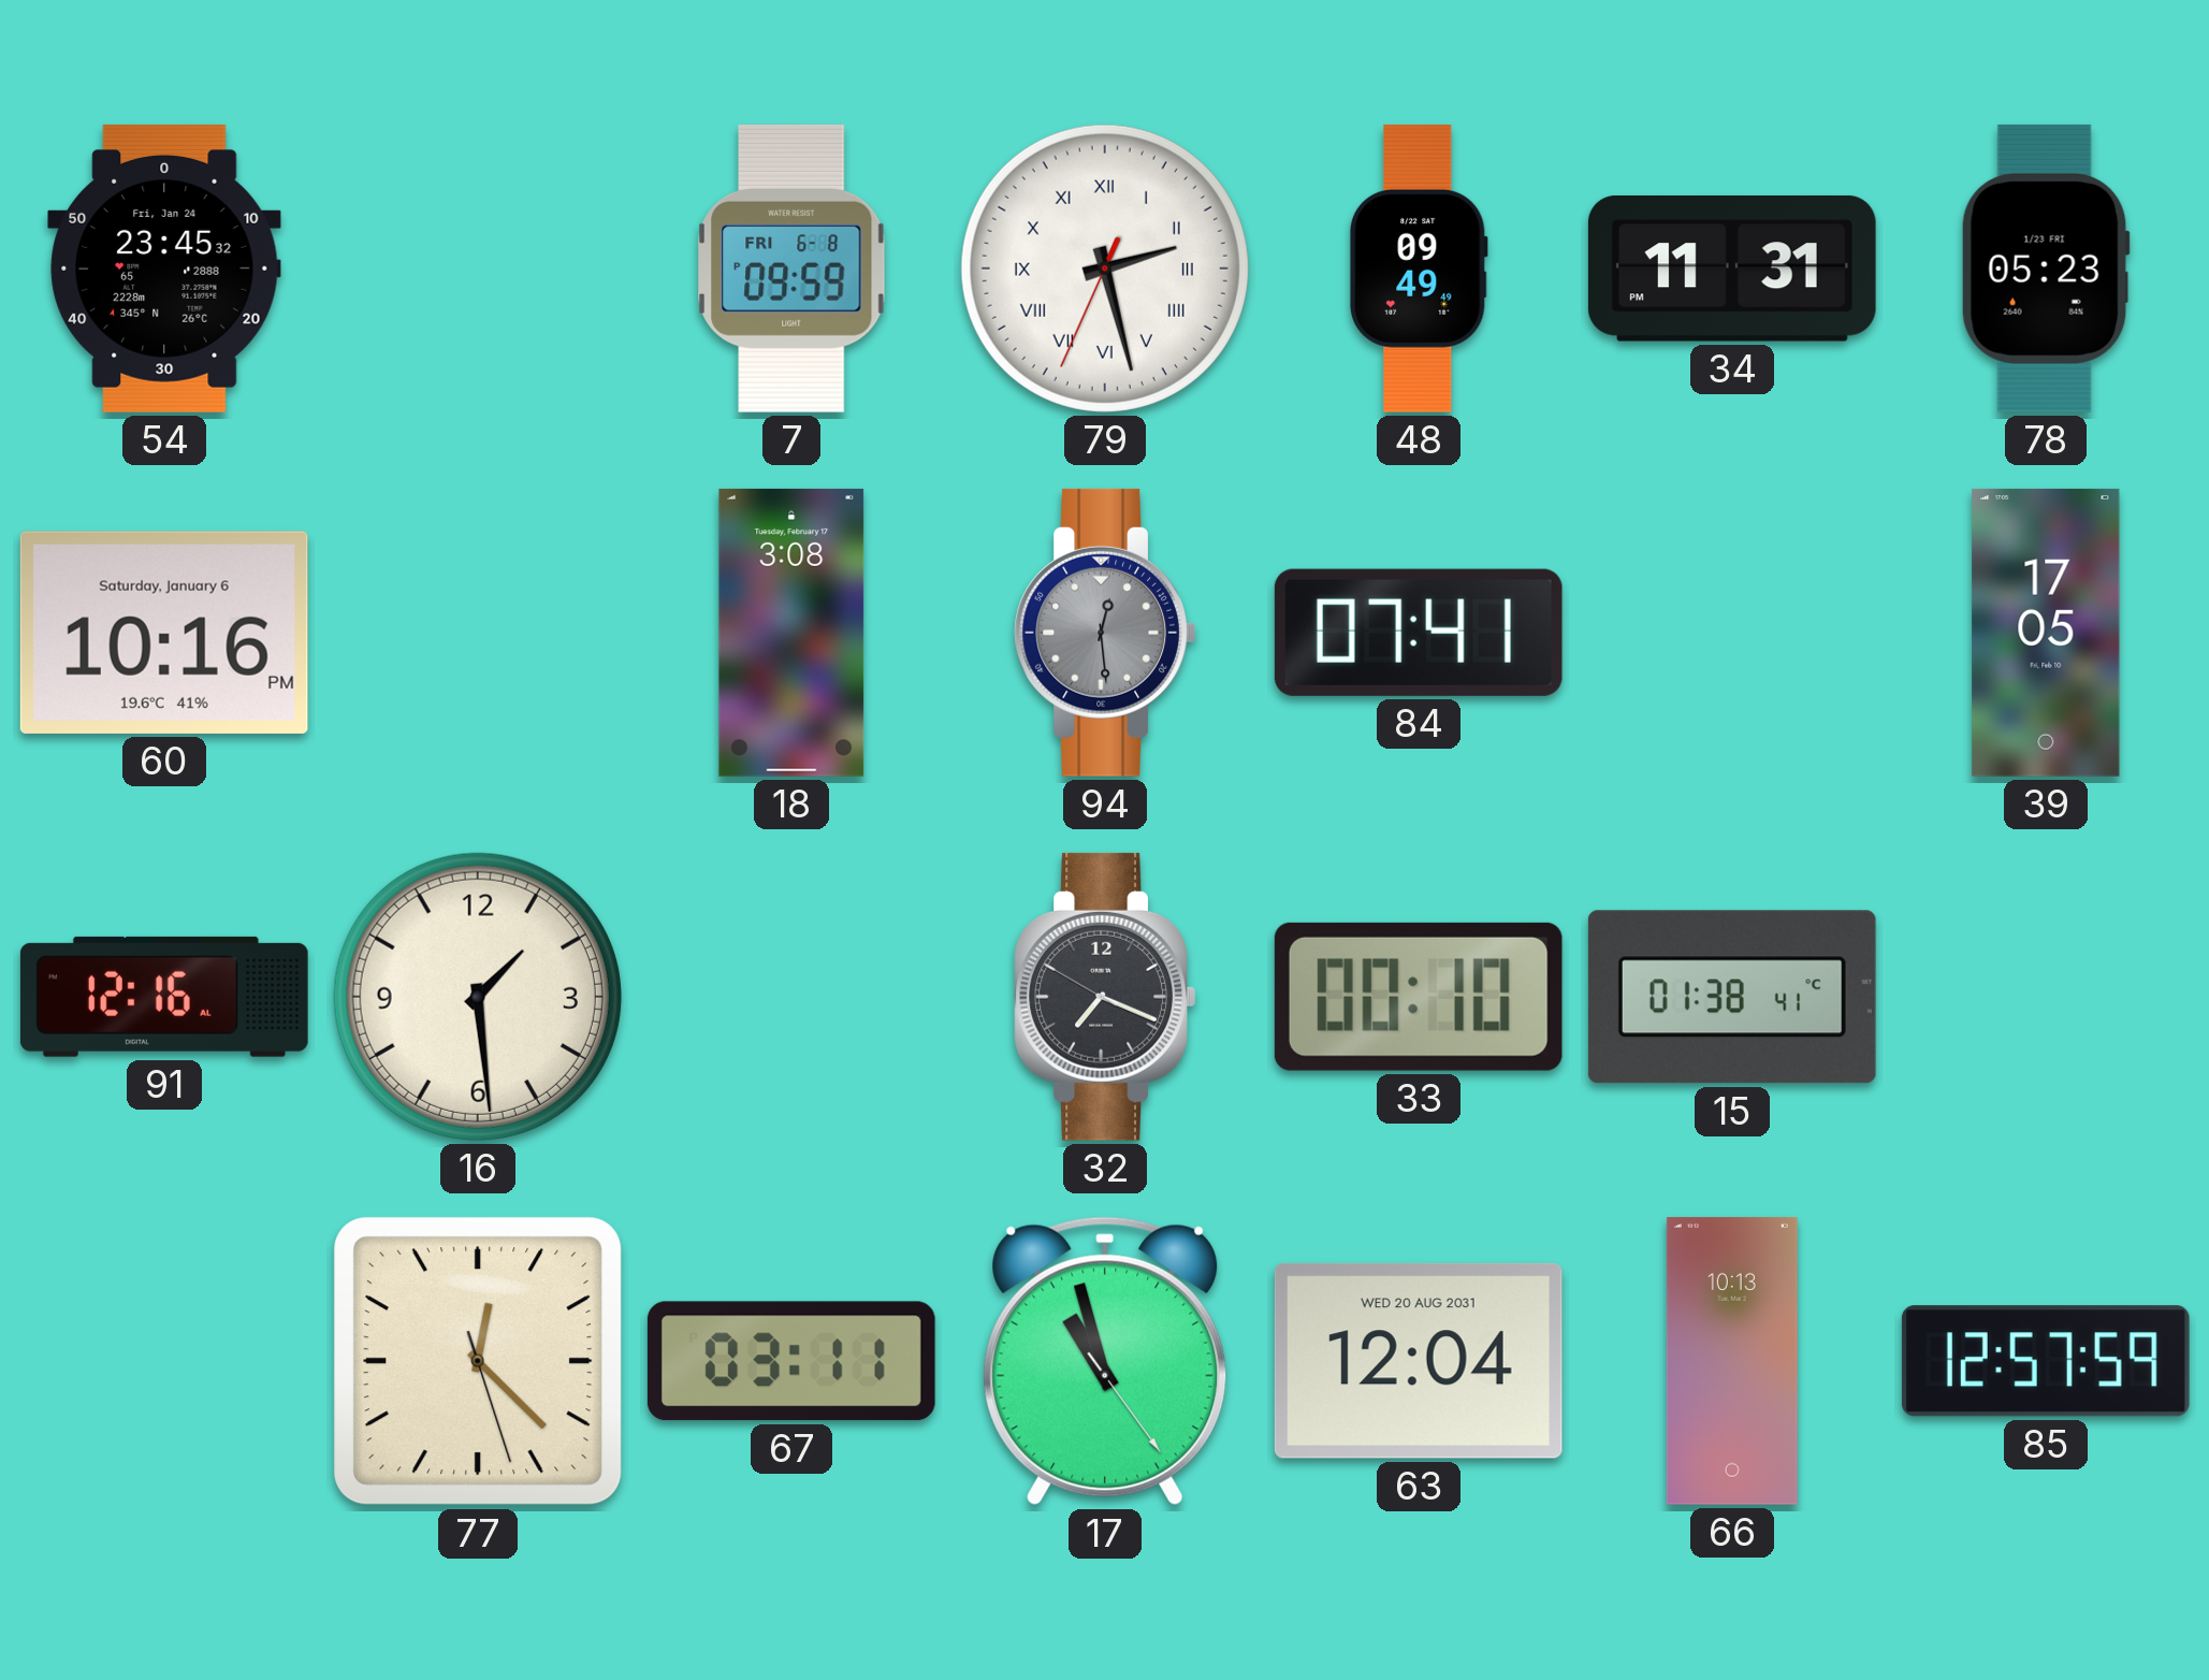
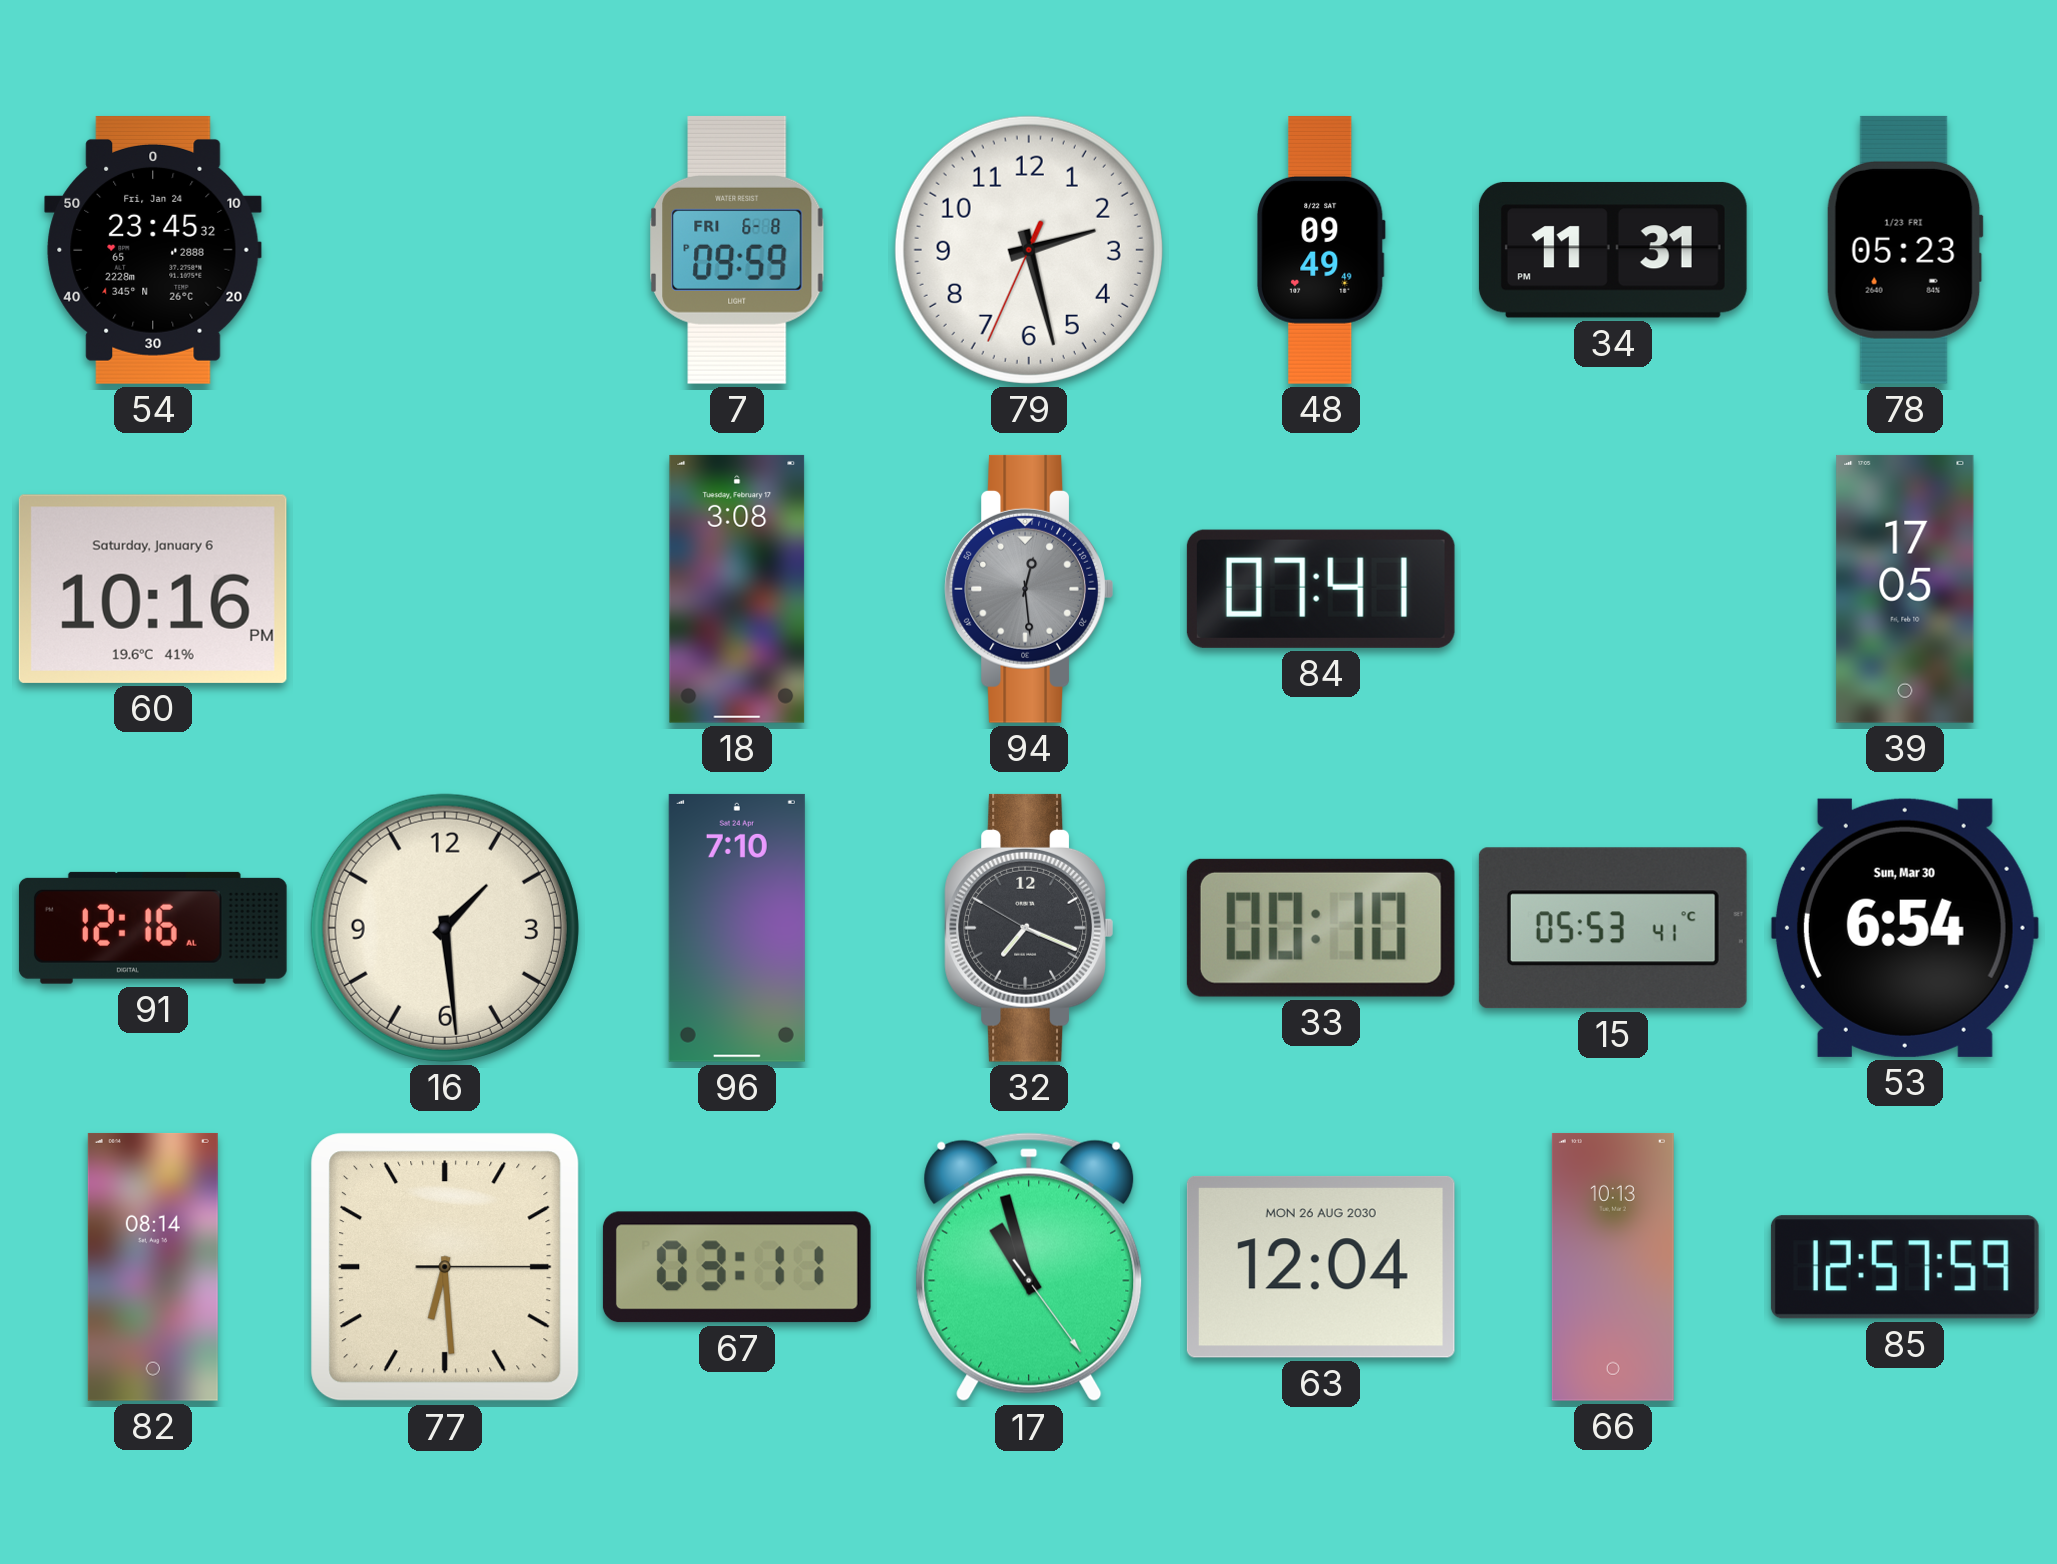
79 numerals: Roman -> Arabic
96: none -> 7:10
15: 01:38 -> 05:53
53: none -> 6:54
82: none -> 08:14
77: 12:22 -> 6:29
63 date: WED 20 AUG 2031 -> MON 26 AUG 2030
